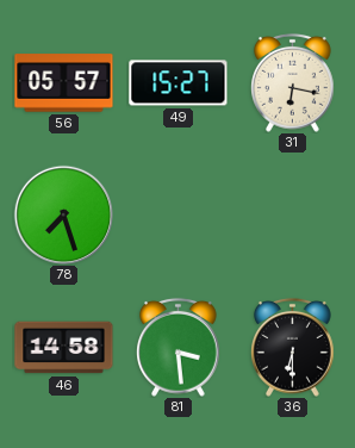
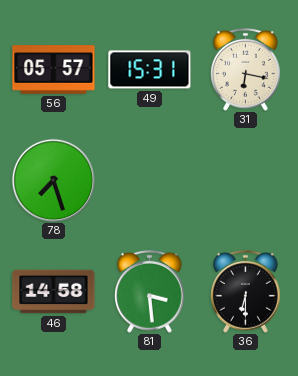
49: 15:27 -> 15:31
